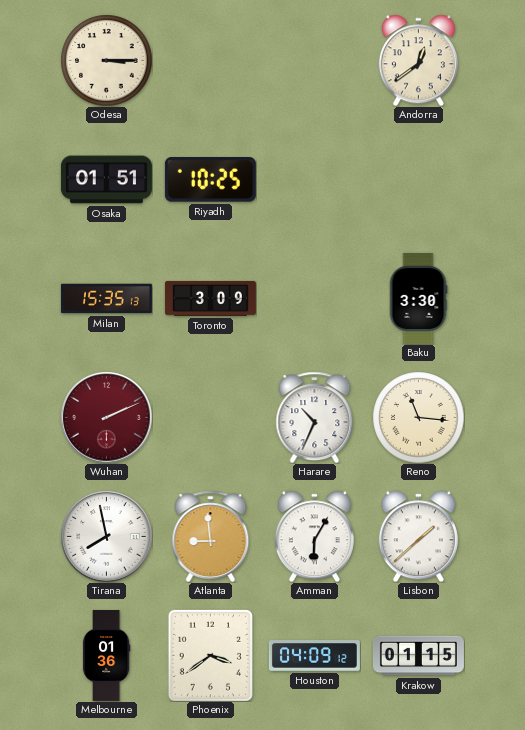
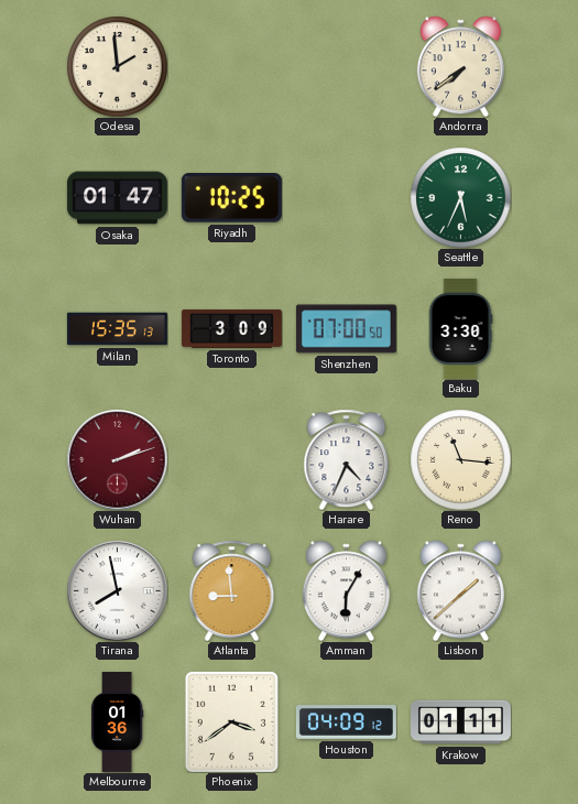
Odesa: 3:15 -> 1:59
Andorra: 12:39 -> 7:39
Osaka: 01:51 -> 01:47
Seattle: none -> 5:34
Shenzhen: none -> 07:00
Wuhan: 2:11 -> 2:12
Harare: 10:34 -> 4:34
Krakow: 01:15 -> 01:11
